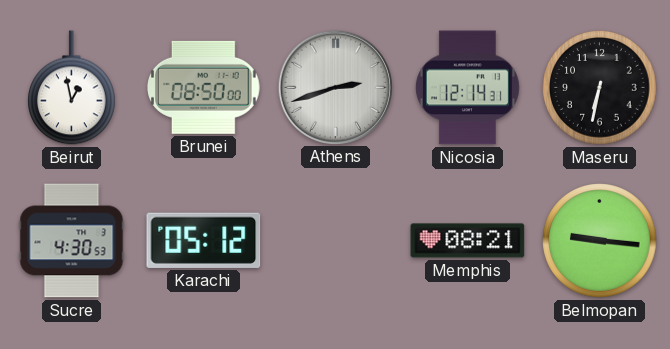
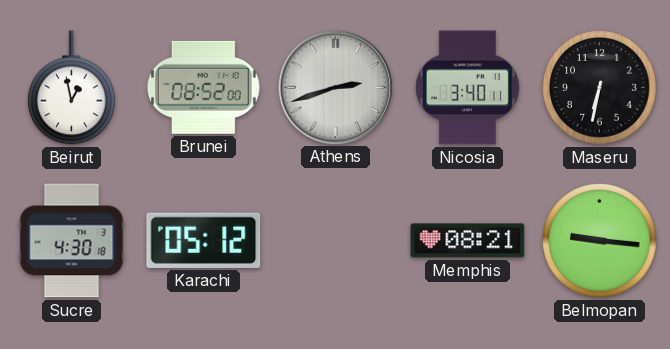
Brunei: 08:50 -> 08:52
Nicosia: 12:14 -> 3:40
Sucre: 4:30:53 -> 4:30:18
